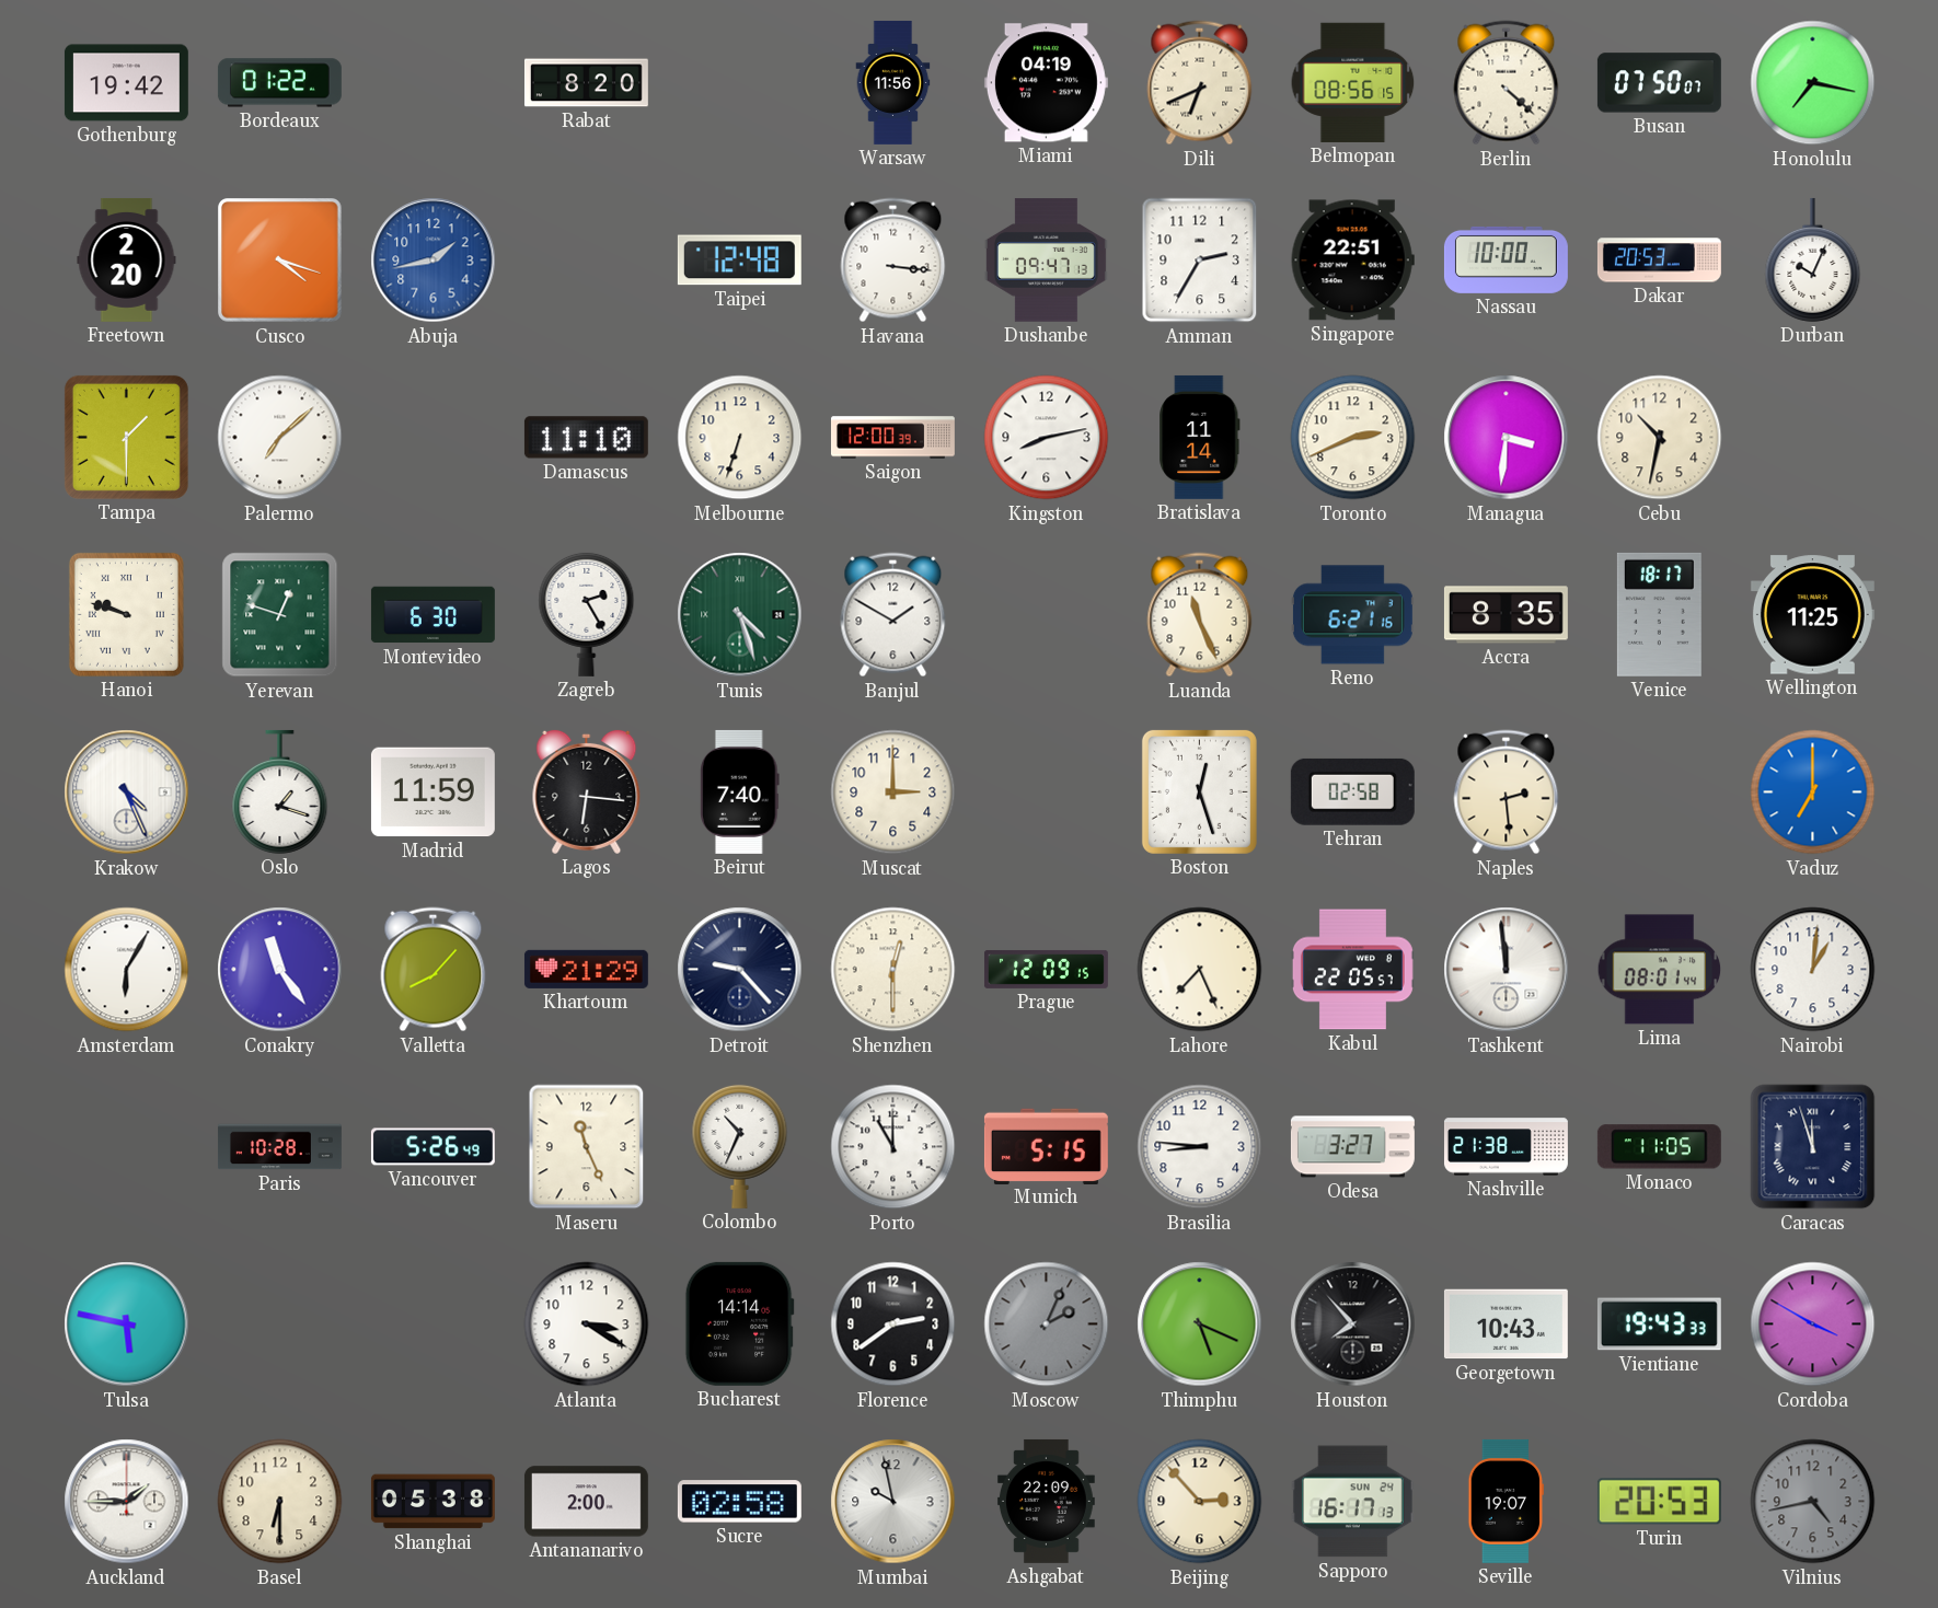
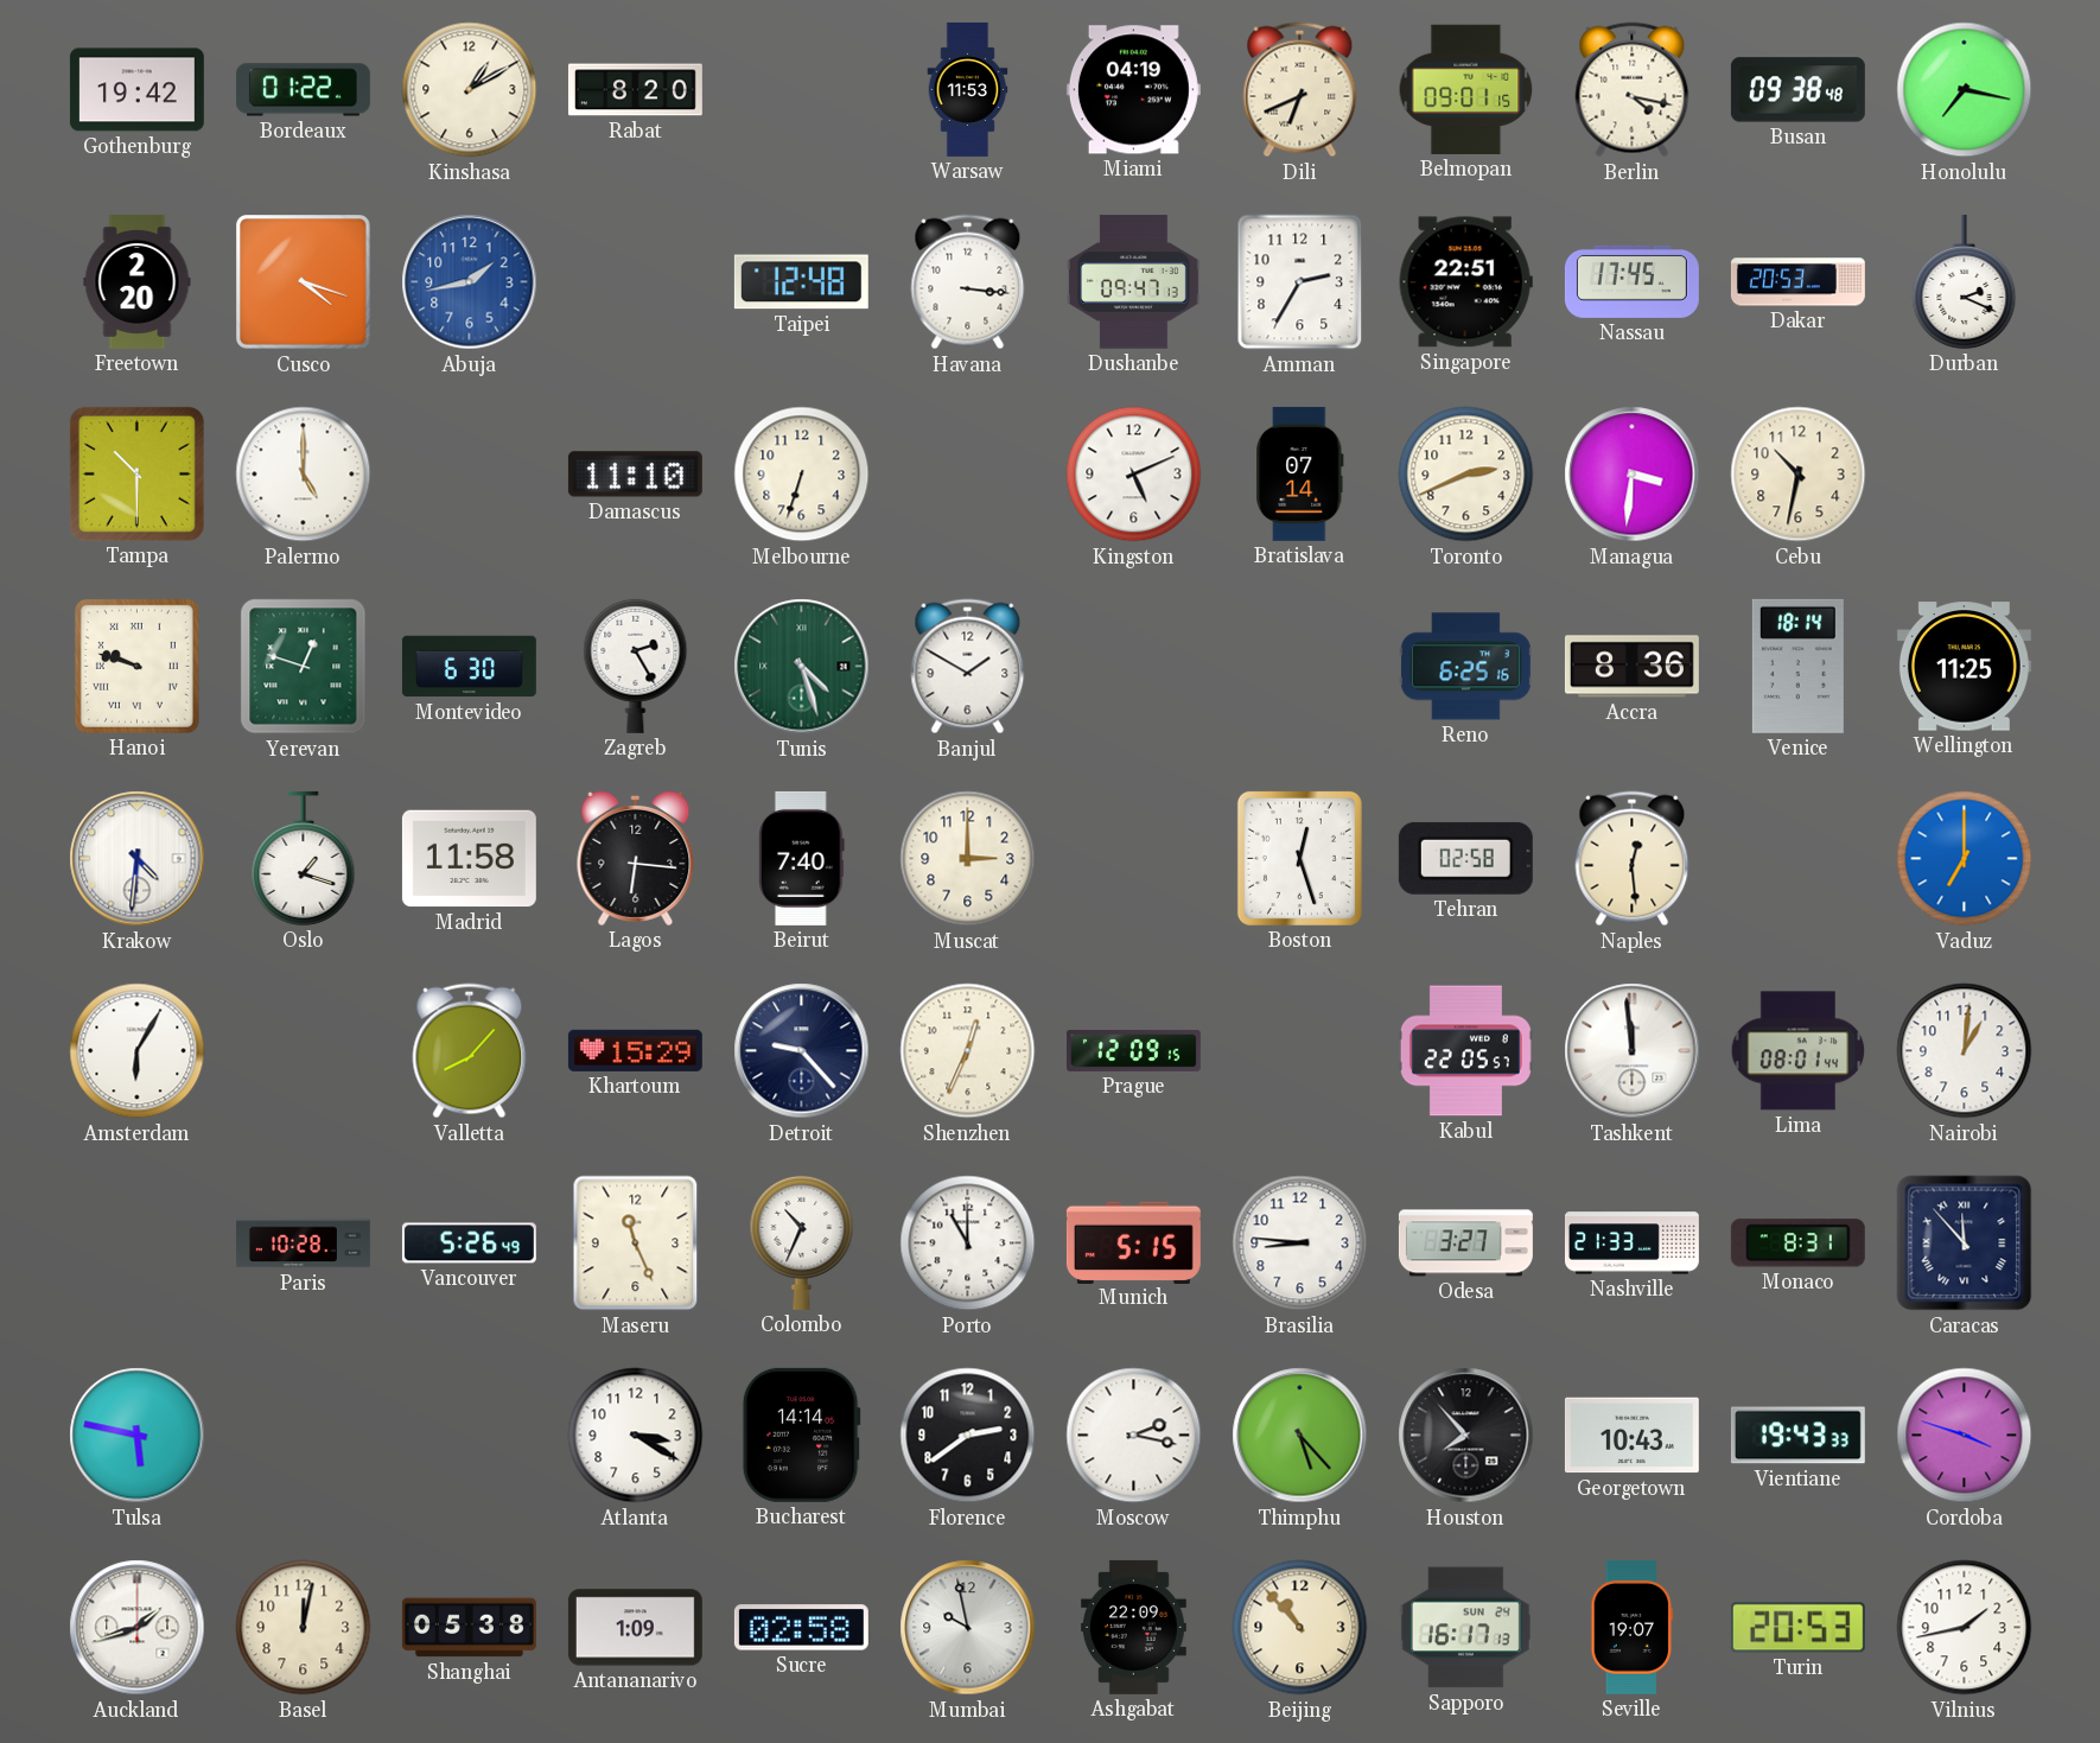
Kinshasa: none -> 1:10
Warsaw: 11:56 -> 11:53
Belmopan: 08:56 -> 09:01
Berlin: 4:22 -> 4:17
Busan: 07:50 -> 09:38
Nassau: 10:00 -> 17:45
Durban: 10:04 -> 2:19
Tampa: 1:30 -> 10:30
Palermo: 7:08 -> 5:00
Saigon: 12:00 -> none
Kingston: 8:13 -> 5:11
Bratislava: 11:14 -> 07:14
Luanda: 11:26 -> none
Reno: 6:21 -> 6:25
Accra: 8:35 -> 8:36
Venice: 18:17 -> 18:14
Krakow: 4:26 -> 4:31
Madrid: 11:59 -> 11:58
Naples: 2:29 -> 12:29
Conakry: 11:24 -> none
Khartoum: 21:29 -> 15:29
Shenzhen: 12:30 -> 12:34
Lahore: 7:26 -> none
Nashville: 21:38 -> 21:33
Monaco: 11:05 -> 8:31
Caracas: 11:57 -> 11:53
Moscow: 2:04 -> 2:17
Moscow dial: grey -> white
Thimphu: 5:19 -> 5:23
Cordoba: 3:50 -> 3:48
Auckland: 1:45 -> 1:42
Basel: 6:30 -> 12:02
Antananarivo: 2:00 -> 1:09
Beijing: 2:53 -> 10:53
Vilnius: 4:43 -> 1:43
Vilnius dial: grey -> white
